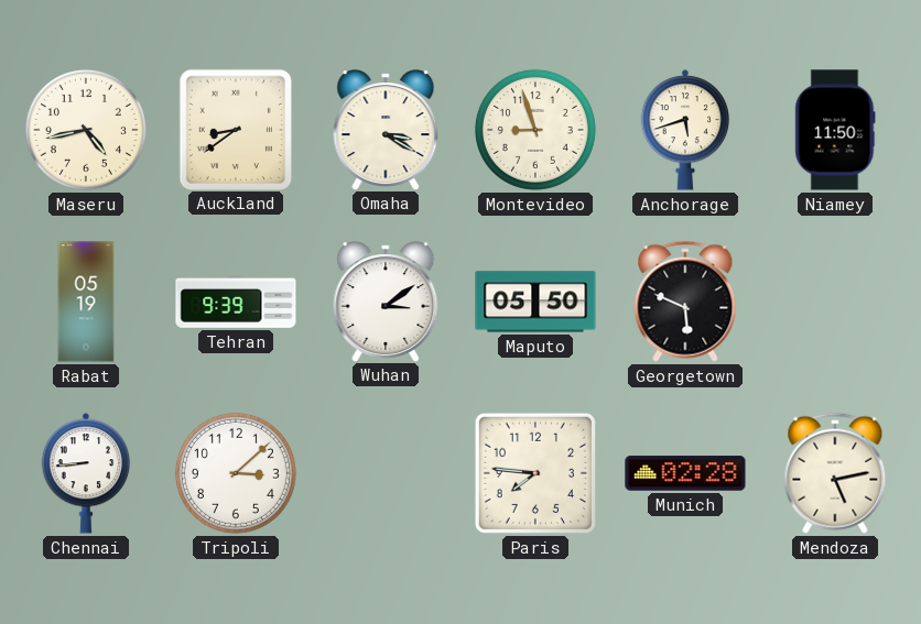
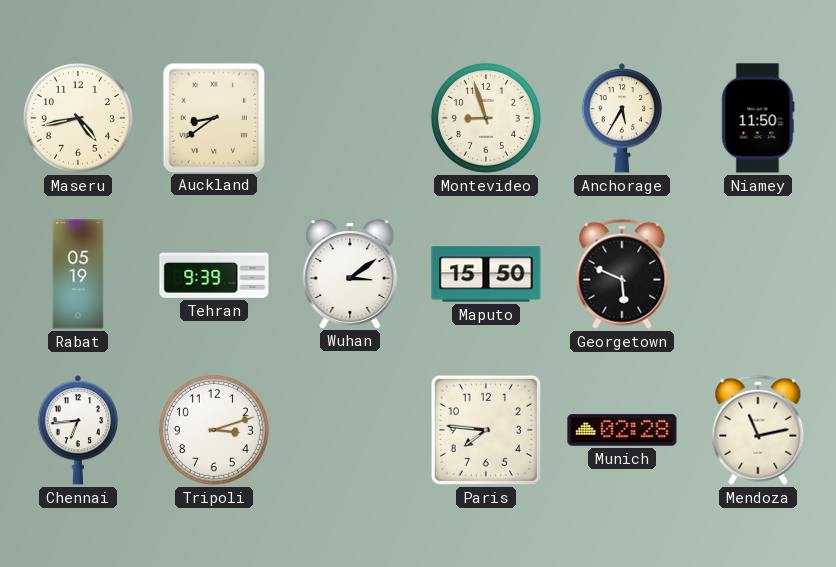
Omaha: 3:20 -> none
Anchorage: 5:42 -> 5:35
Maputo: 05:50 -> 15:50
Chennai: 8:44 -> 6:44
Tripoli: 3:08 -> 3:12
Mendoza: 5:13 -> 11:13
